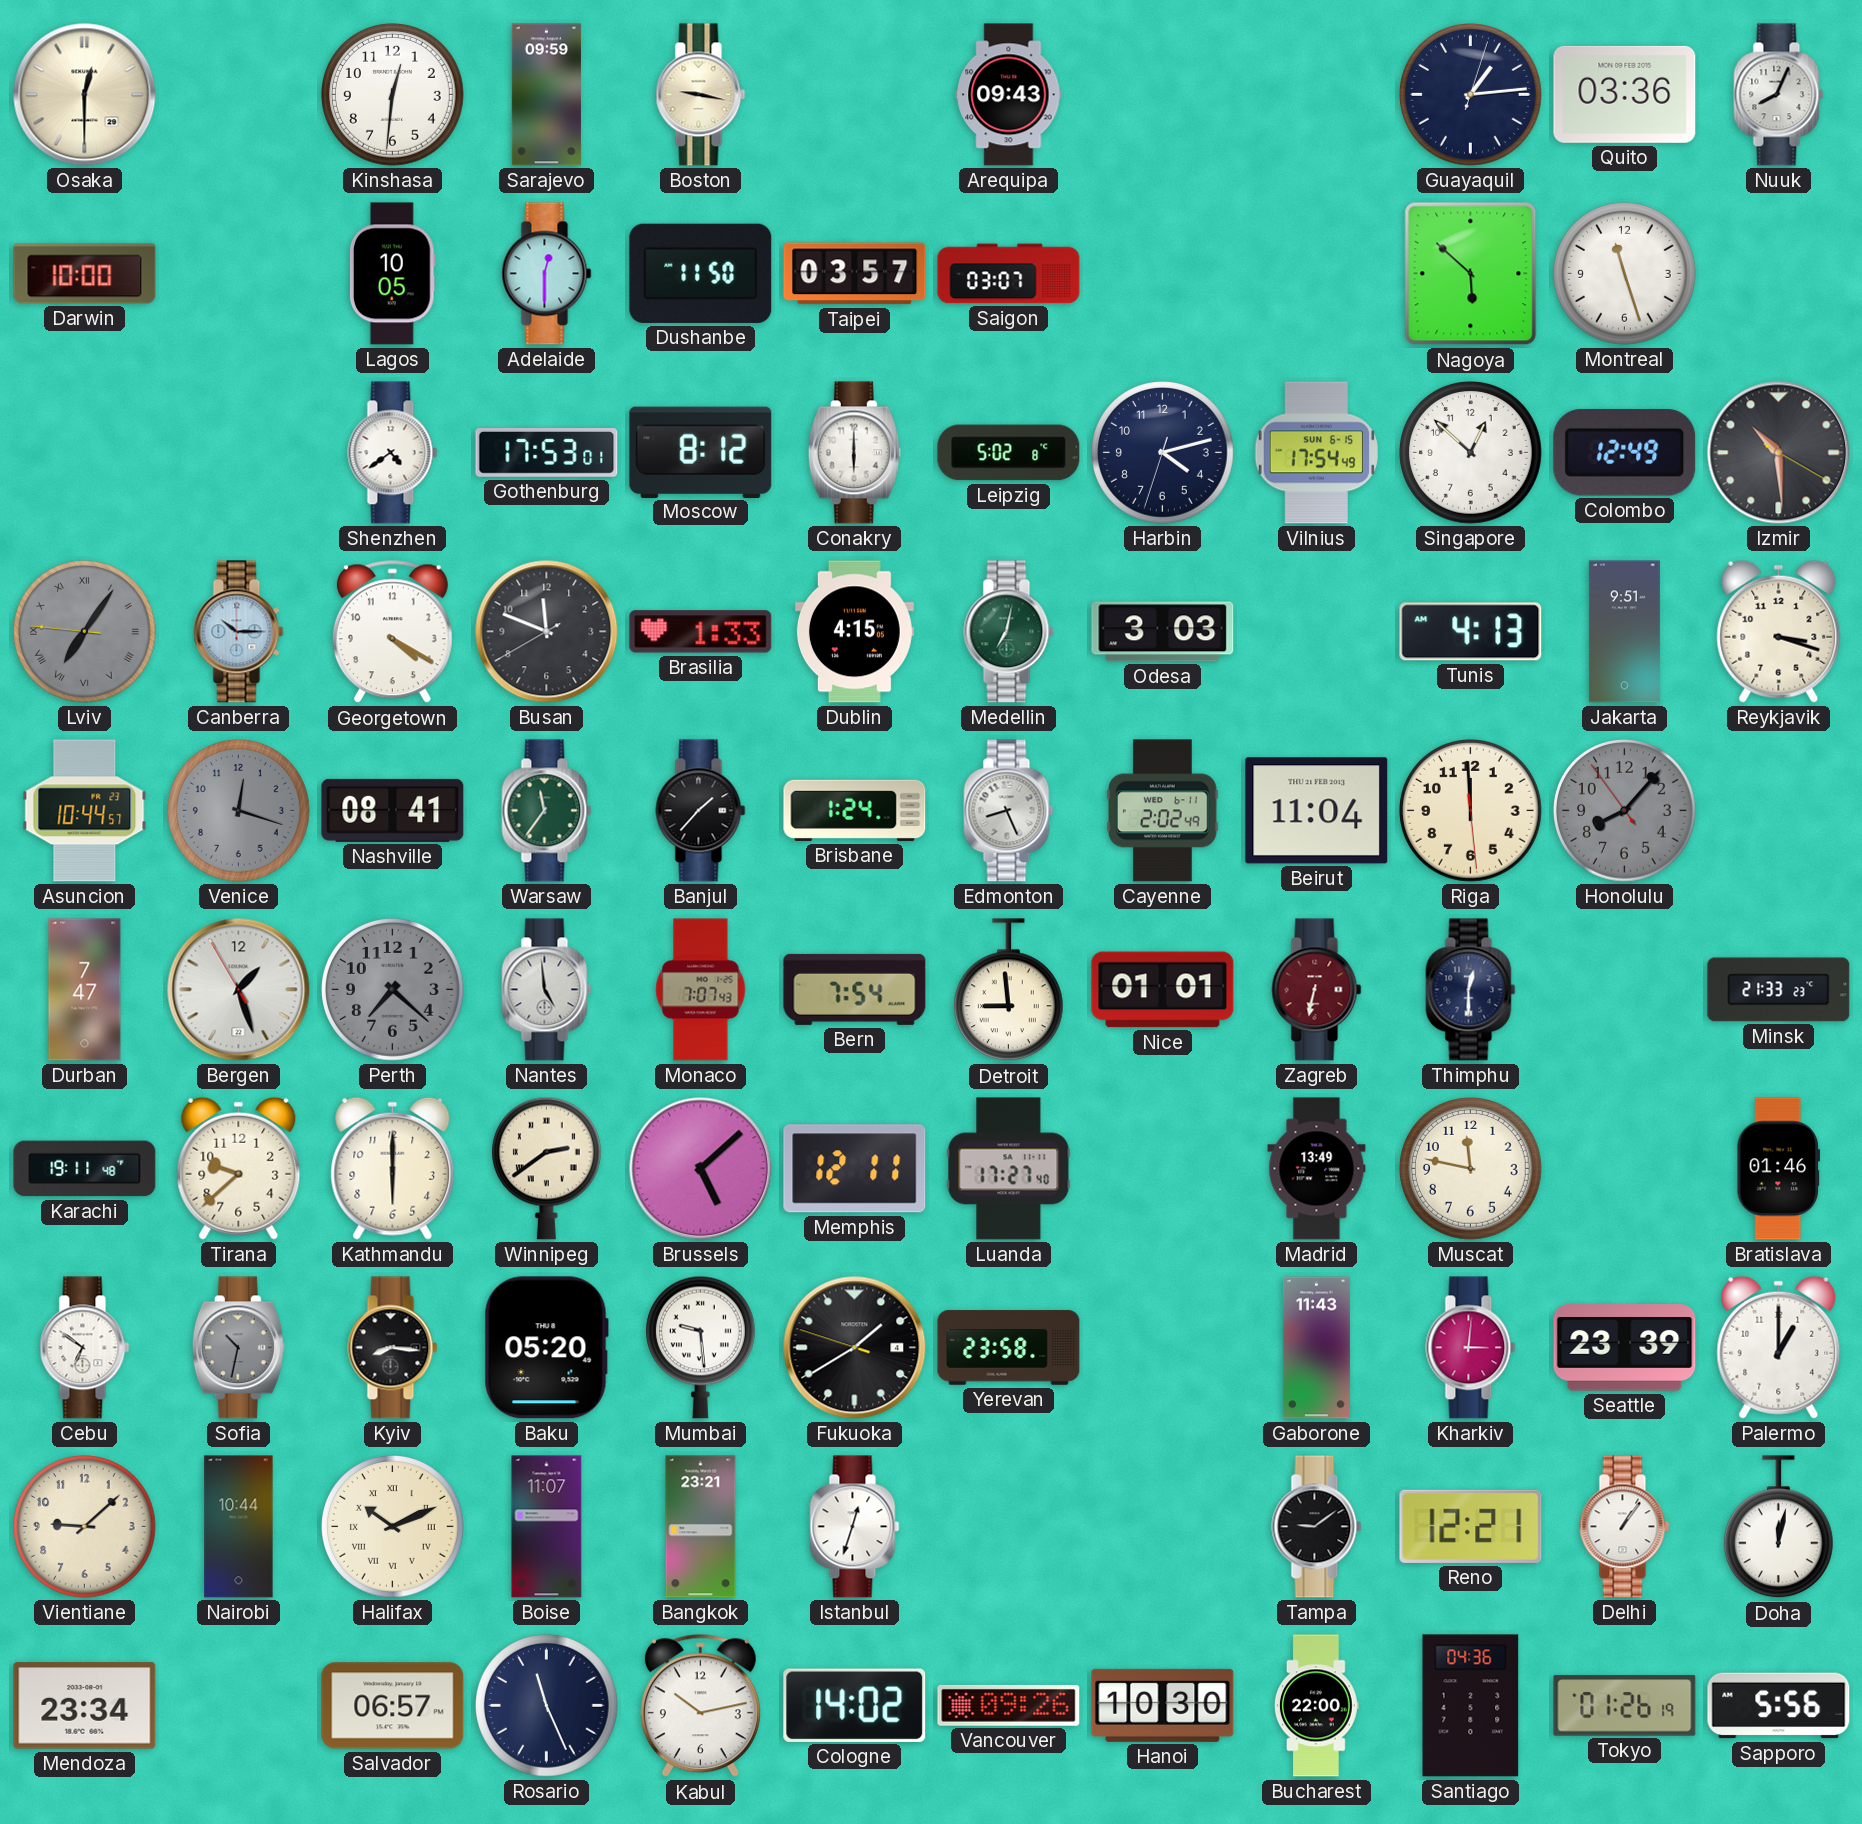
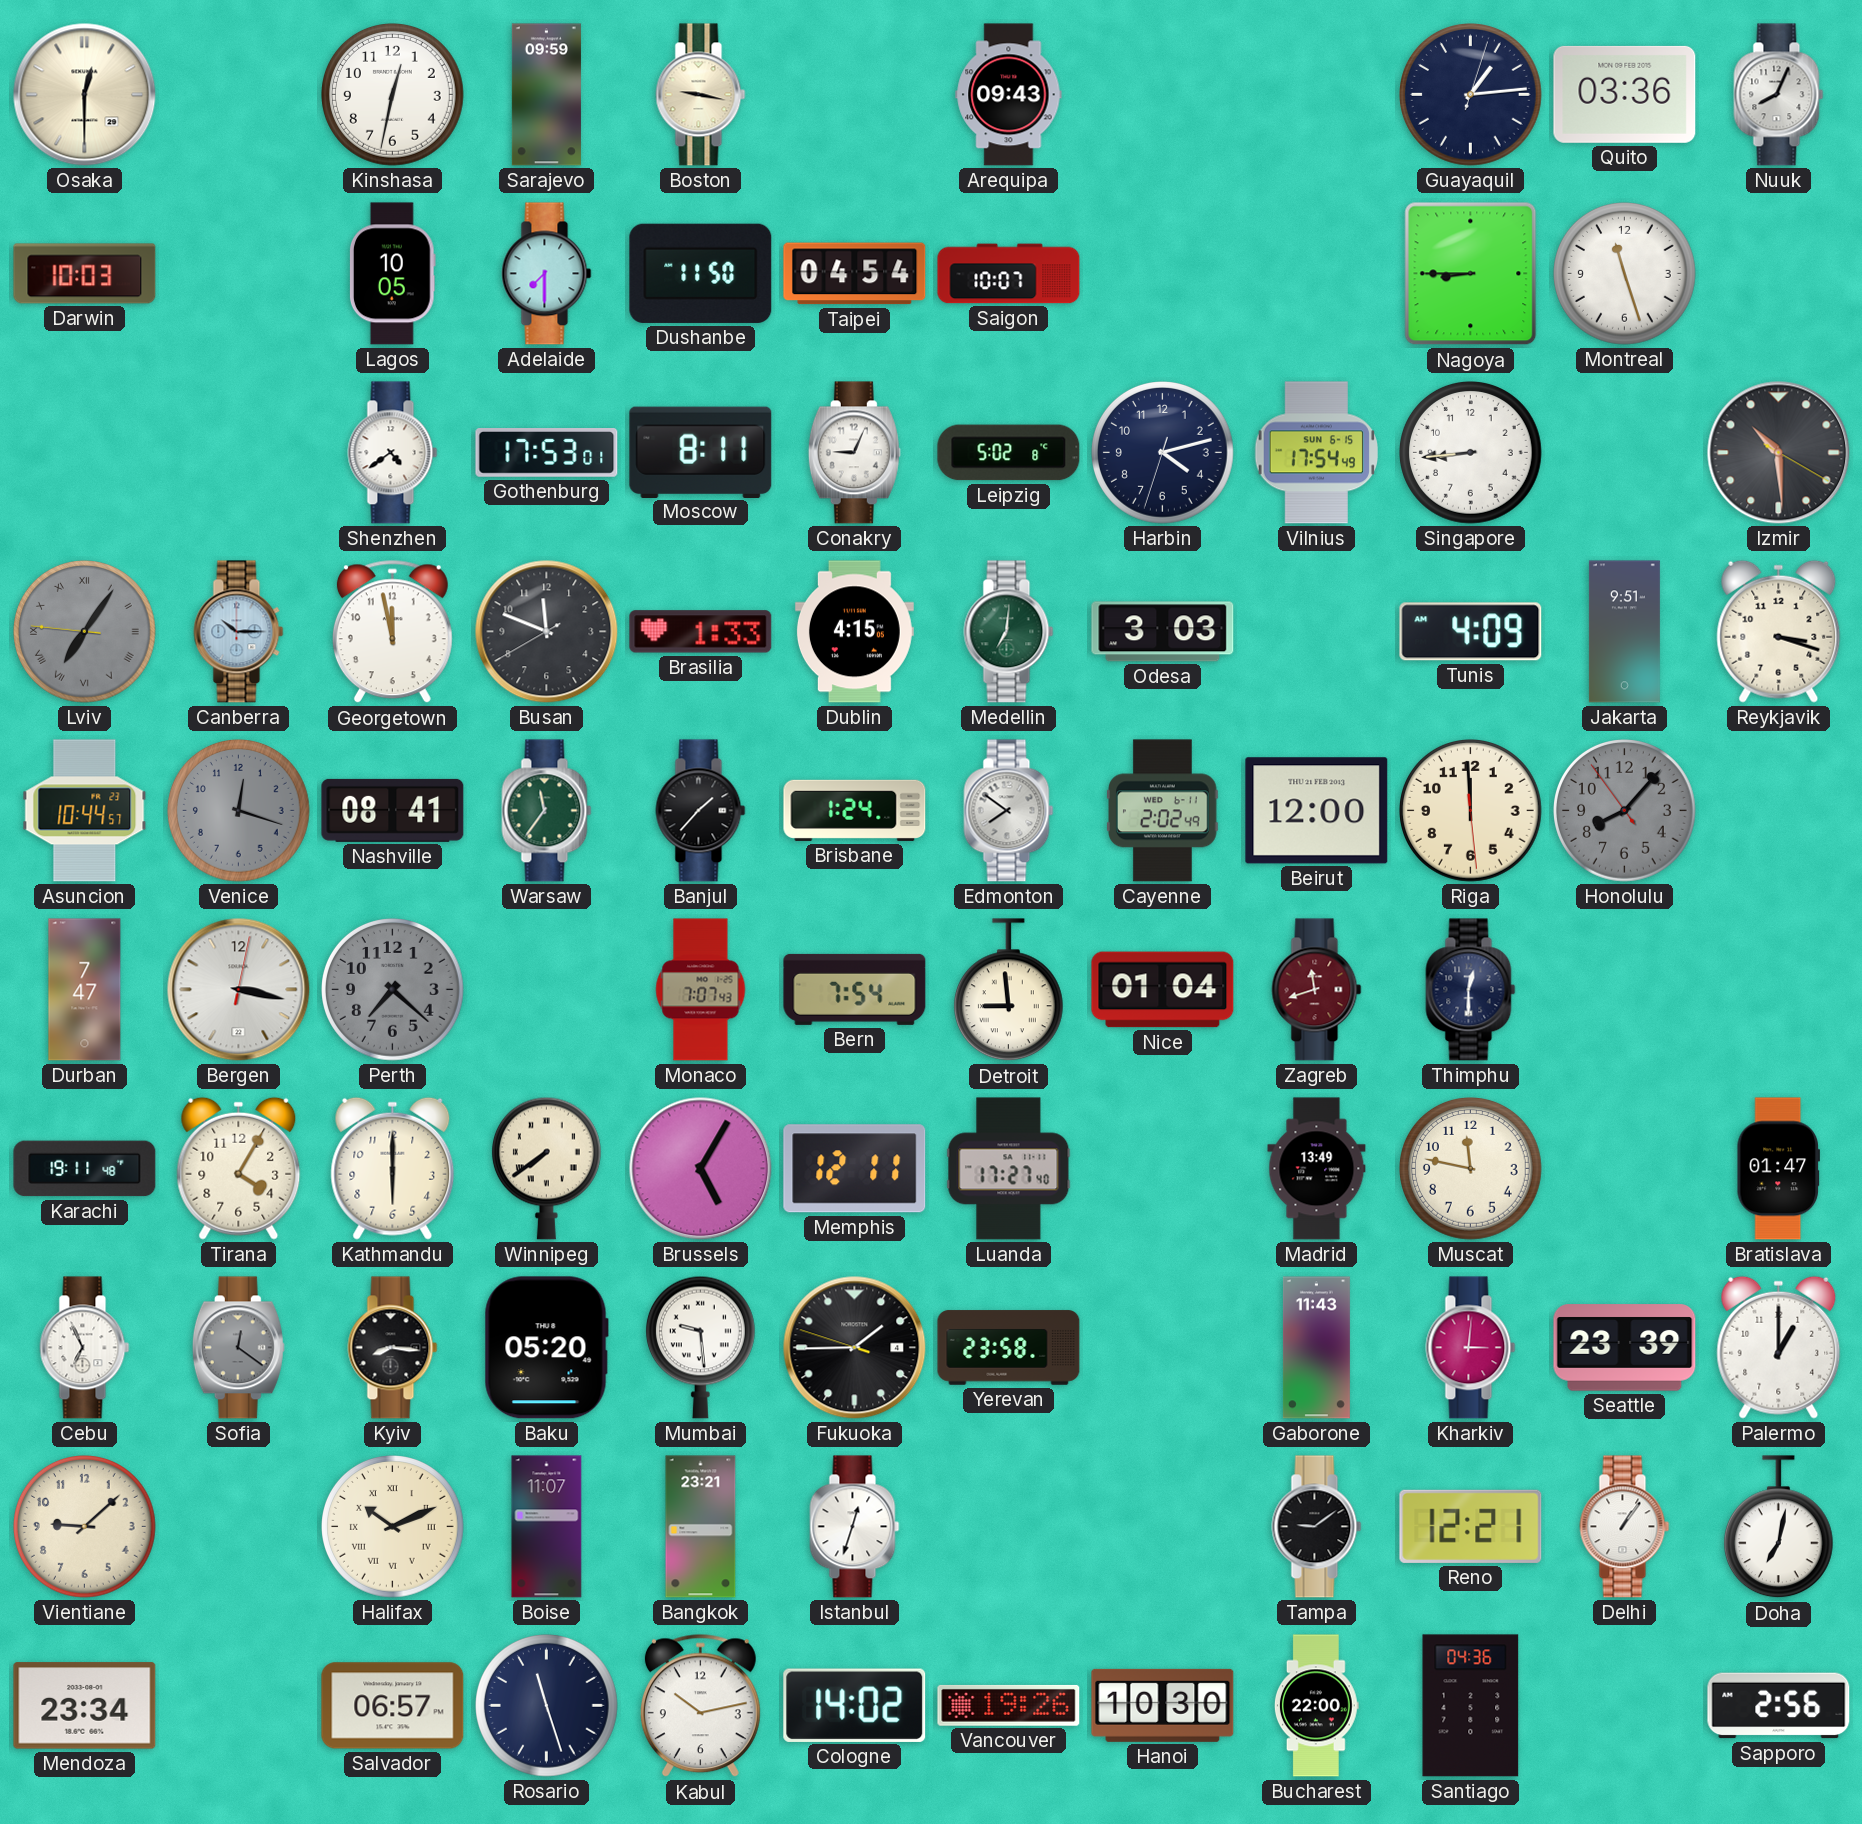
Kinshasa: 12:31 -> 12:32
Darwin: 10:00 -> 10:03
Adelaide: 12:30 -> 7:30
Taipei: 03:57 -> 04:54
Saigon: 03:07 -> 10:07
Nagoya: 5:52 -> 8:45
Moscow: 8:12 -> 8:11
Conakry: 6:00 -> 9:04
Singapore: 12:52 -> 8:44
Colombo: 12:49 -> none
Georgetown: 4:20 -> 11:58
Medellin: 7:02 -> 7:01
Tunis: 4:13 -> 4:09
Edmonton: 8:26 -> 7:51
Beirut: 11:04 -> 12:00
Bergen: 1:26 -> 3:17
Nantes: 4:59 -> none
Nice: 01:01 -> 01:04
Zagreb: 6:32 -> 11:42
Minsk: 21:33 -> none
Tirana: 9:38 -> 4:05
Winnipeg: 2:39 -> 7:39
Brussels: 5:08 -> 5:05
Bratislava: 01:46 -> 01:47
Cebu: 6:51 -> 6:56
Sofia: 10:32 -> 12:21
Fukuoka: 1:39 -> 1:44
Nairobi: 10:44 -> none
Doha: 12:02 -> 7:02
Rosario: 11:26 -> 11:27
Vancouver: 09:26 -> 19:26
Tokyo: 01:26 -> none
Sapporo: 5:56 -> 2:56
